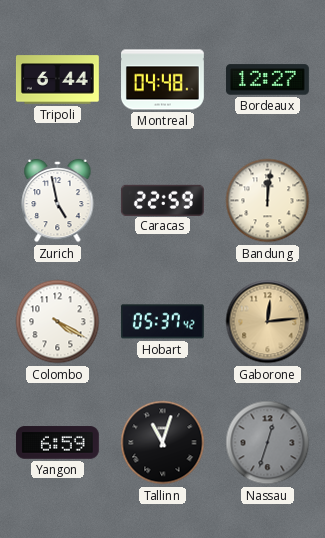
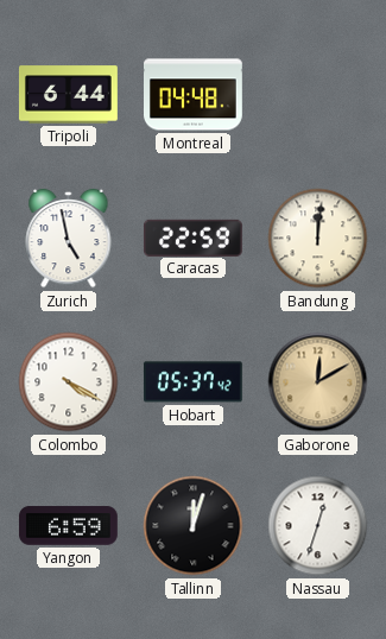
Bordeaux: 12:27 -> none
Gaborone: 12:14 -> 12:10
Tallinn: 11:03 -> 12:03
Nassau dial: grey -> white
